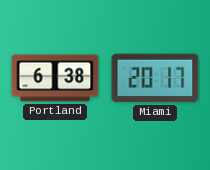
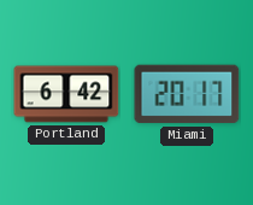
Portland: 6:38 -> 6:42
